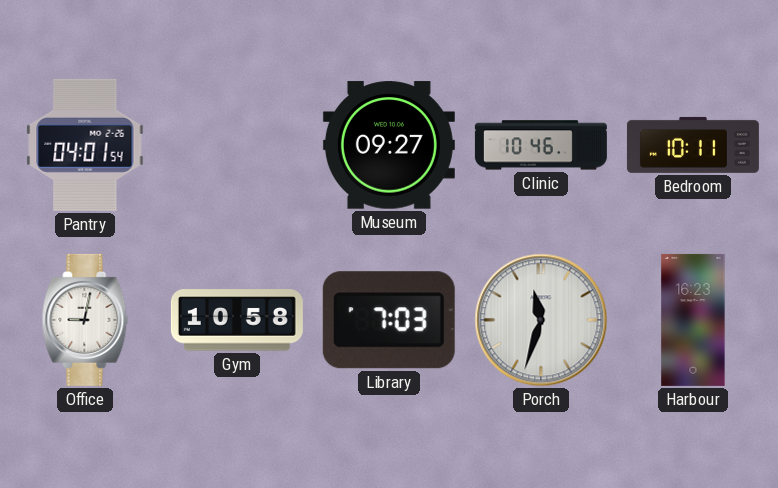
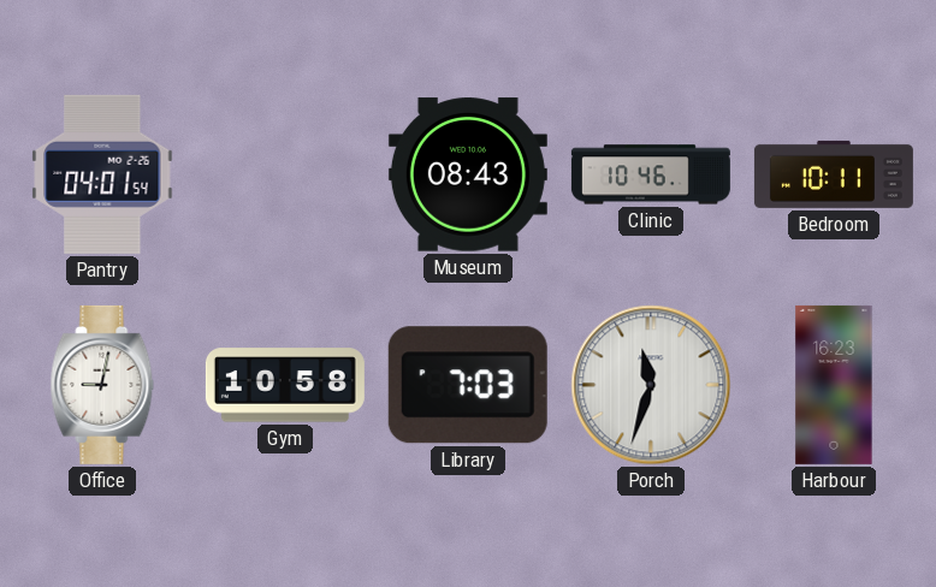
Museum: 09:27 -> 08:43
